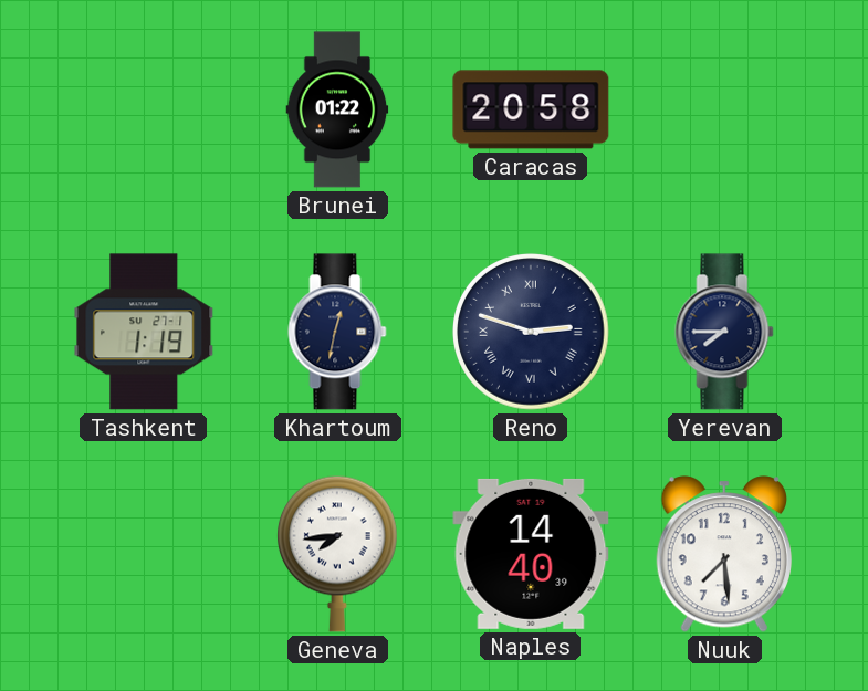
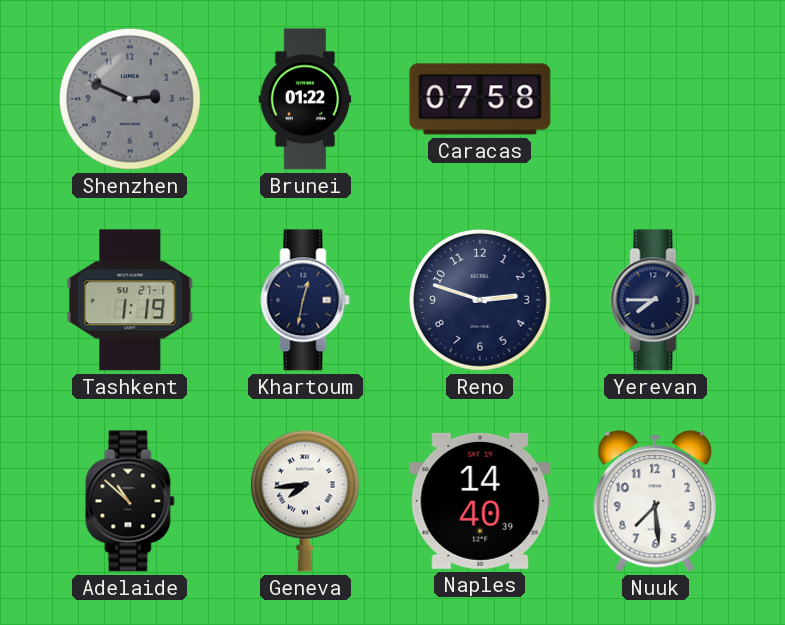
Shenzhen: none -> 2:49
Caracas: 20:58 -> 07:58
Reno numerals: Roman -> Arabic
Adelaide: none -> 10:52
